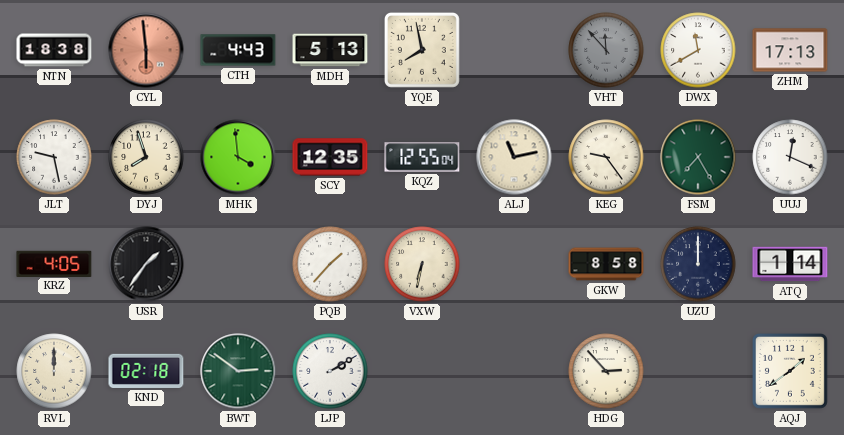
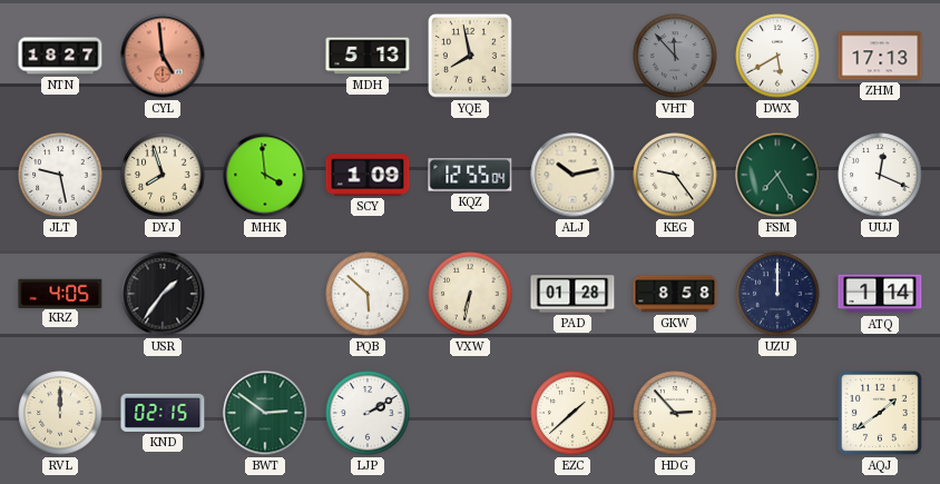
NTN: 18:38 -> 18:27
CYL: 5:59 -> 4:59
CTH: 4:43 -> none
DWX: 11:40 -> 5:40
SCY: 12:35 -> 1:09
ALJ: 11:13 -> 10:13
PQB: 1:37 -> 5:52
PAD: none -> 01:28
KND: 02:18 -> 02:15
EZC: none -> 1:38
